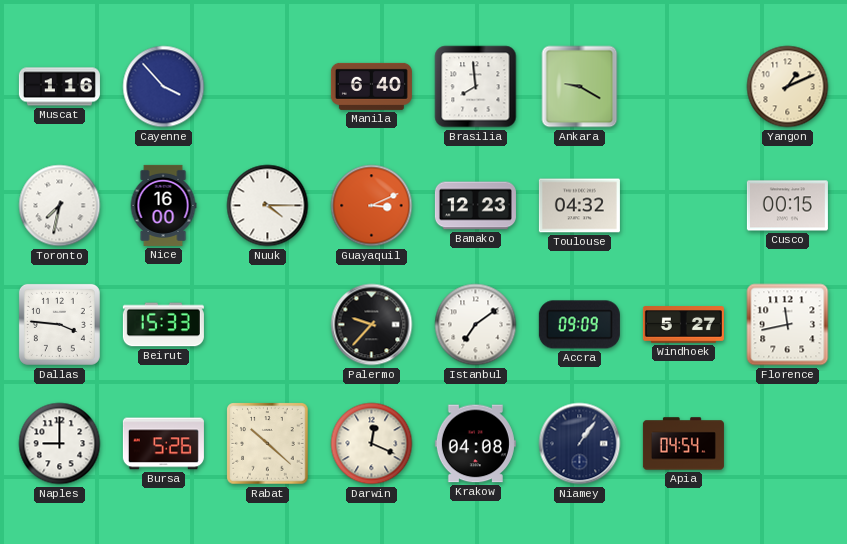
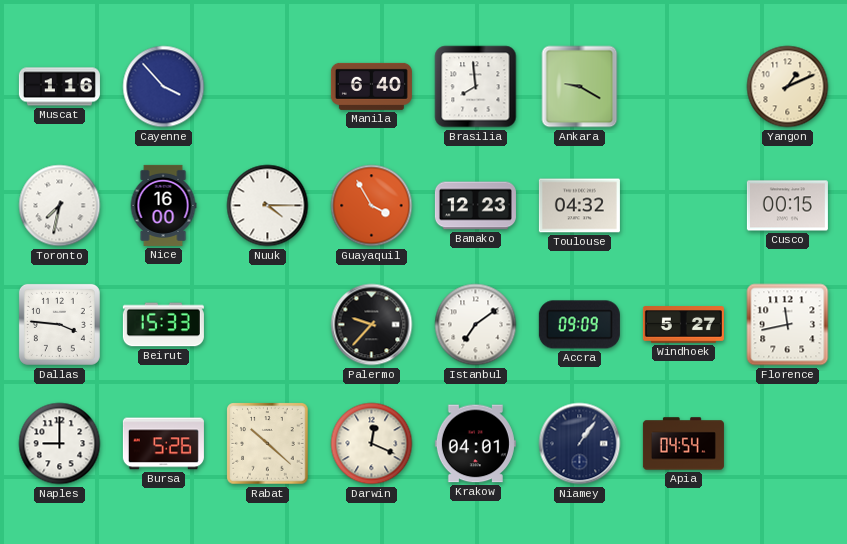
Guayaquil: 3:11 -> 3:55
Krakow: 04:08 -> 04:01
